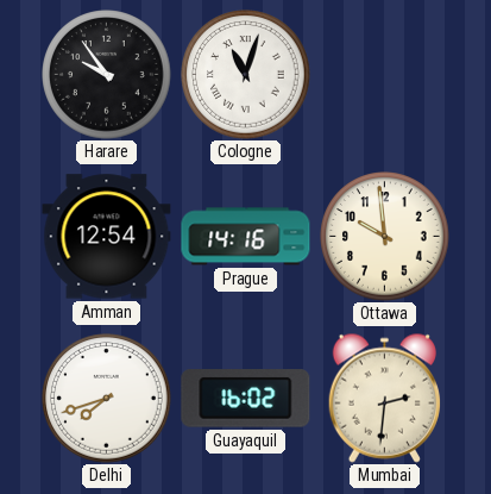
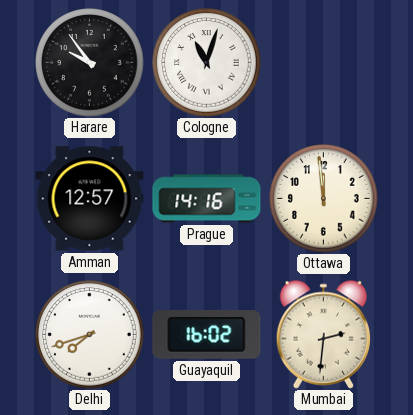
Amman: 12:54 -> 12:57
Ottawa: 9:59 -> 11:59
